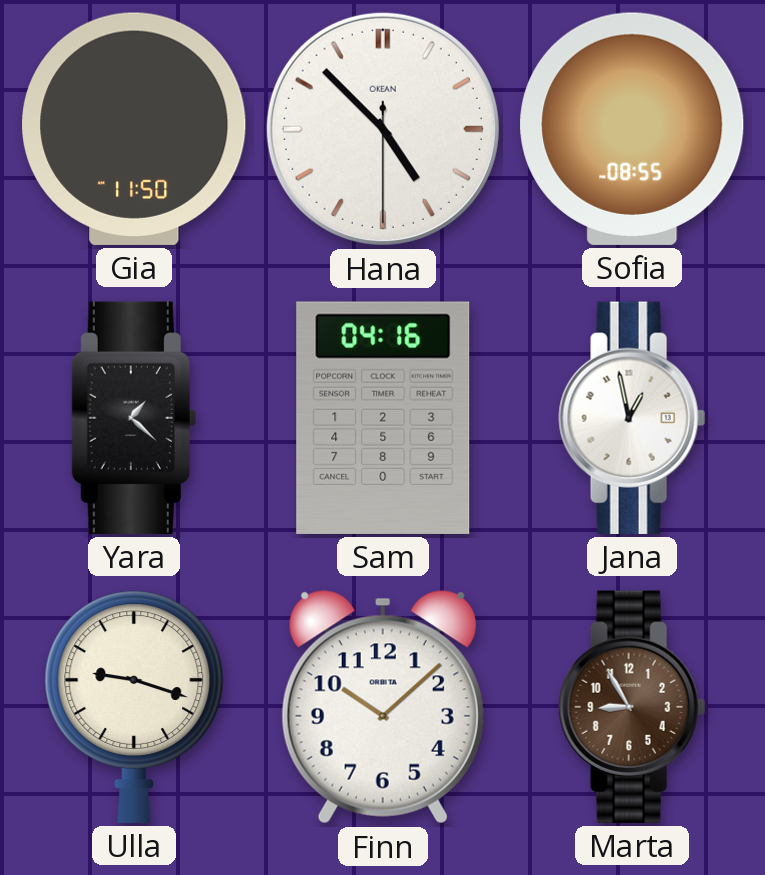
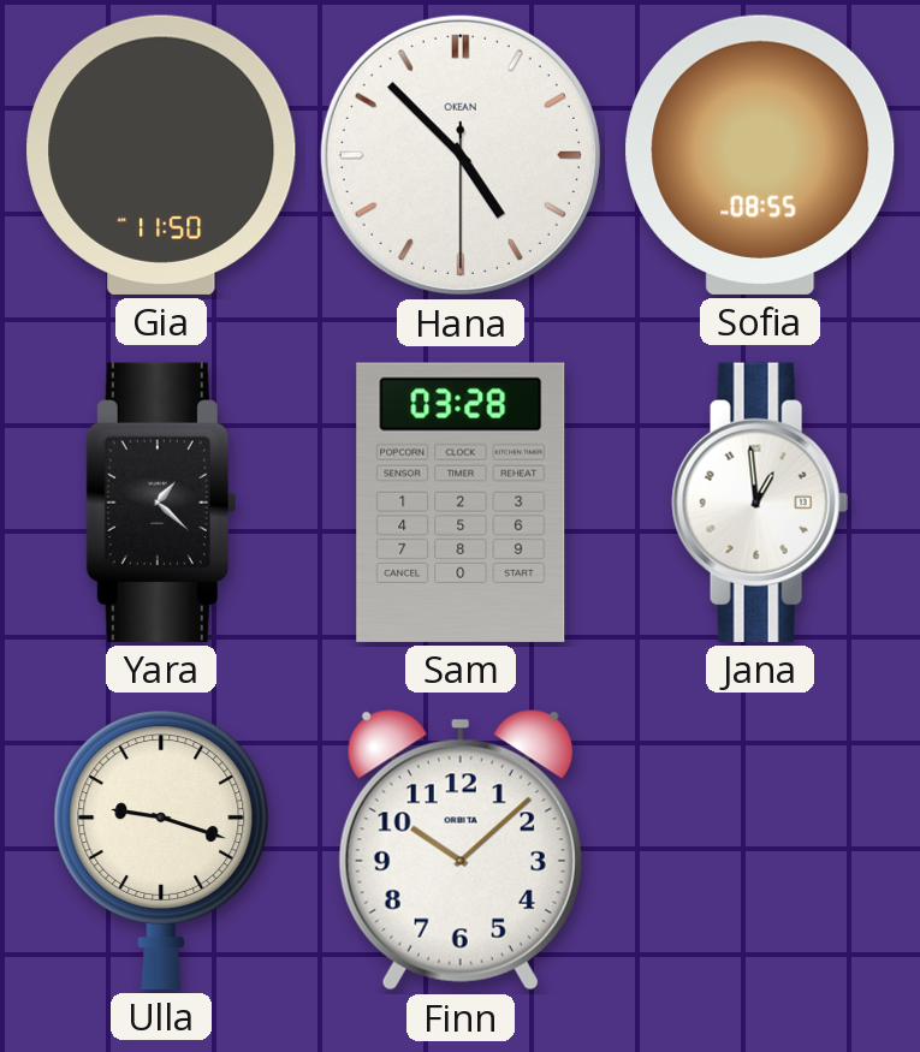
Sam: 04:16 -> 03:28
Jana: 12:58 -> 12:59
Marta: 8:55 -> none
